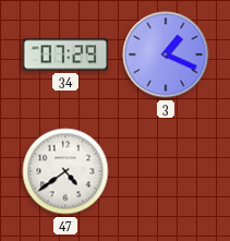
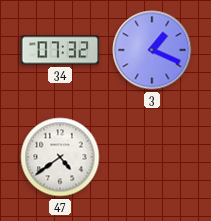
34: 07:29 -> 07:32
